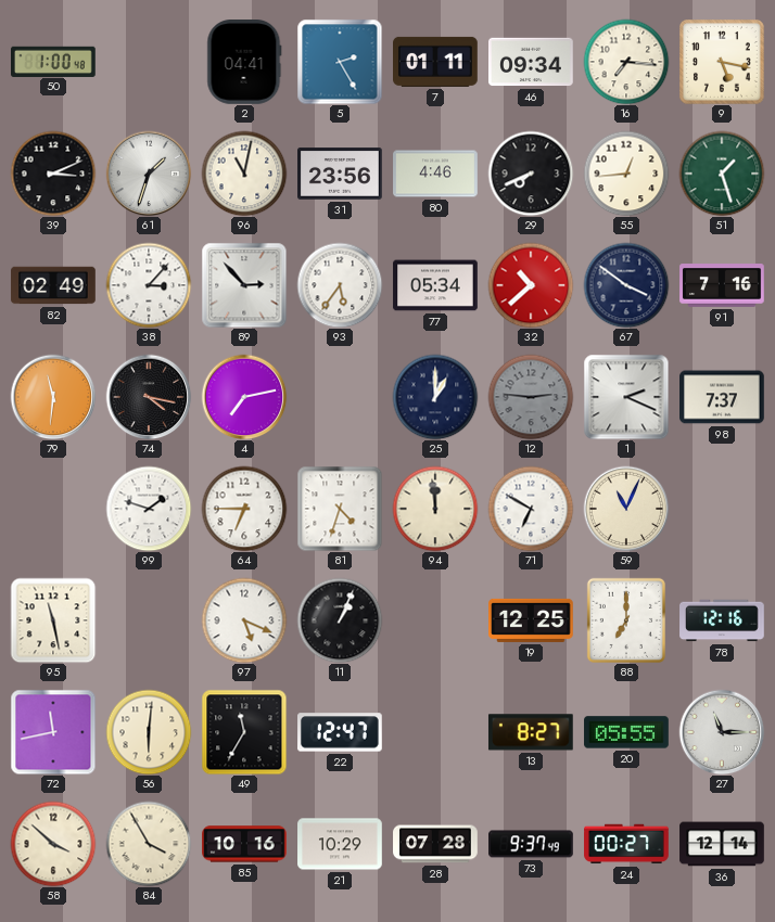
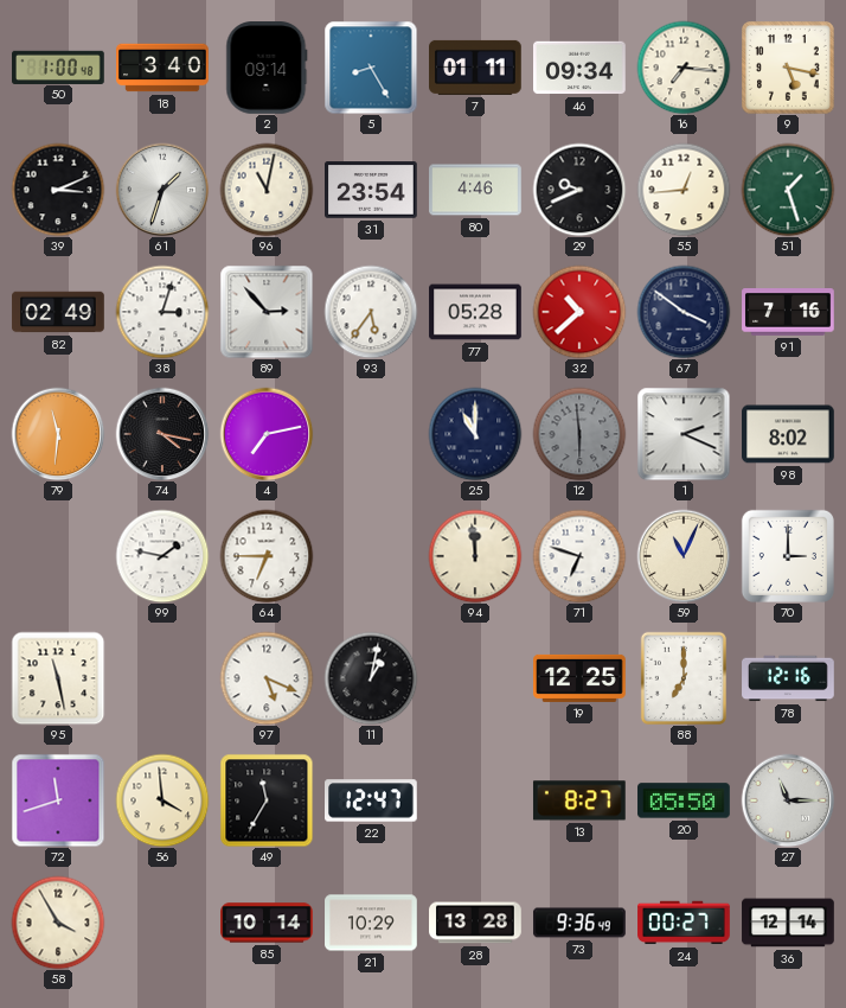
18: none -> 3:40
2: 04:41 -> 09:14
5: 2:25 -> 8:25
31: 23:56 -> 23:54
29: 7:41 -> 9:41
38: 3:07 -> 3:03
77: 05:34 -> 05:28
25: 1:00 -> 11:00
12: 2:46 -> 5:59
98: 7:37 -> 8:02
99: 1:48 -> 1:47
81: 4:33 -> none
71: 6:50 -> 6:48
70: none -> 3:00
11: 1:04 -> 1:02
72: 11:43 -> 11:42
56: 6:01 -> 3:59
20: 05:55 -> 05:50
58: 3:52 -> 3:55
84: 3:55 -> none
85: 10:16 -> 10:14
28: 07:28 -> 13:28
73: 9:37 -> 9:36
